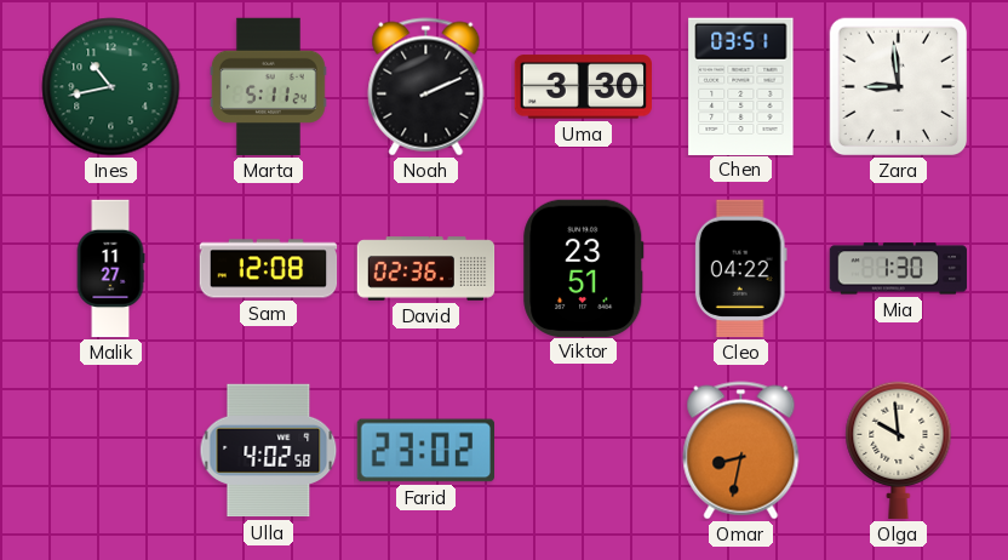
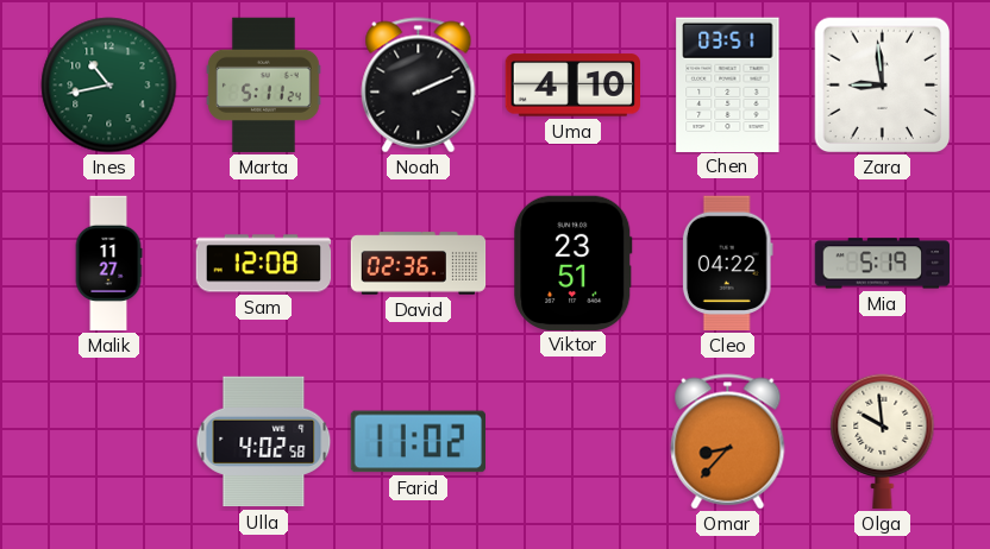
Uma: 3:30 -> 4:10
Mia: 1:30 -> 5:19
Farid: 23:02 -> 11:02
Omar: 8:32 -> 8:37
